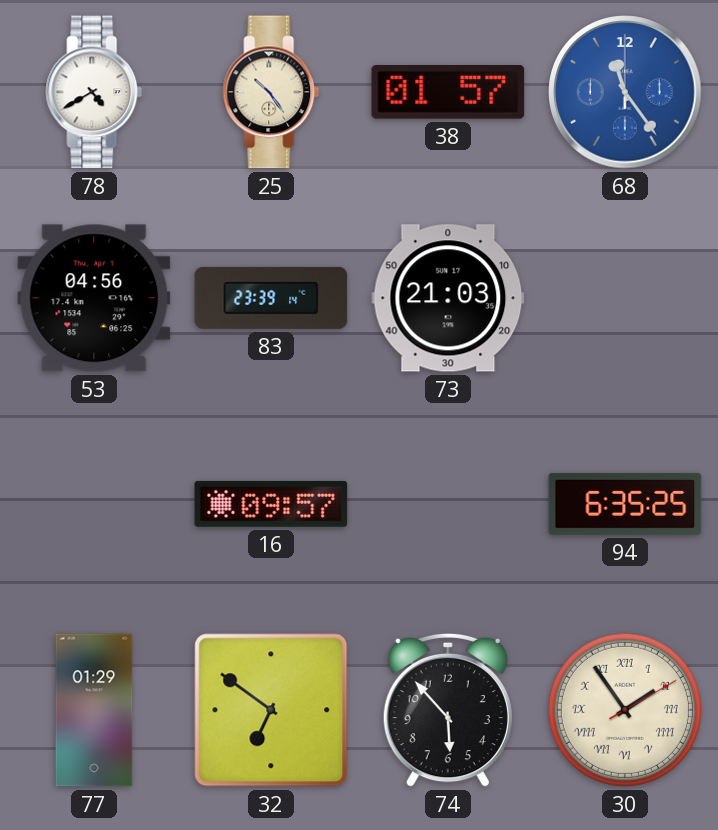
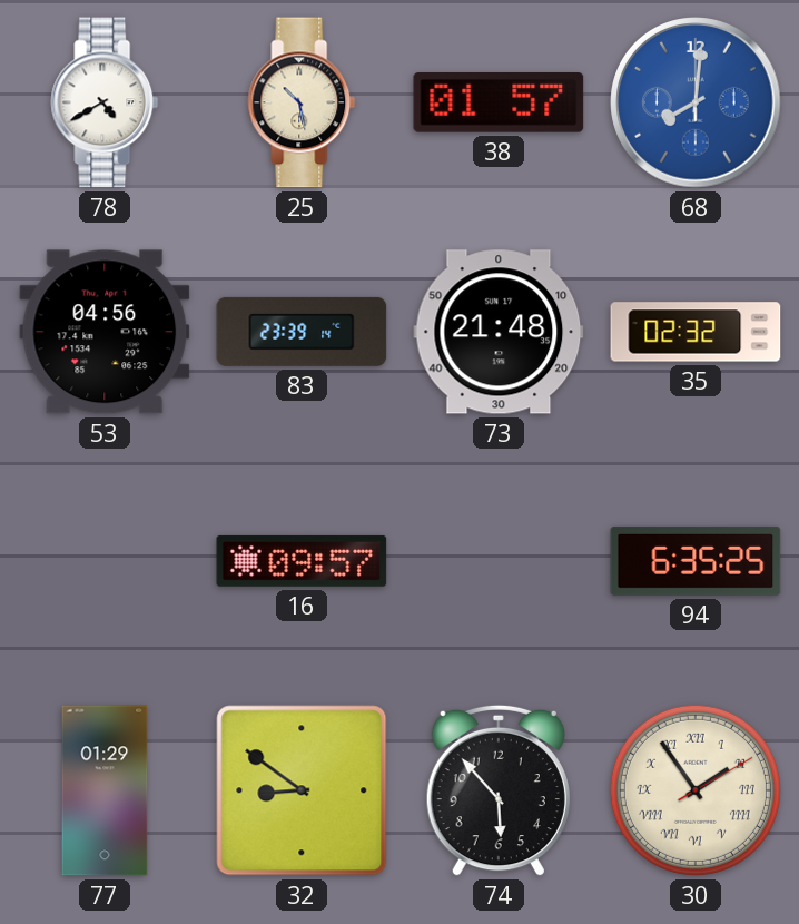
25: 10:24 -> 10:28
68: 11:24 -> 8:01
73: 21:03 -> 21:48
35: none -> 02:32
32: 6:51 -> 8:51
